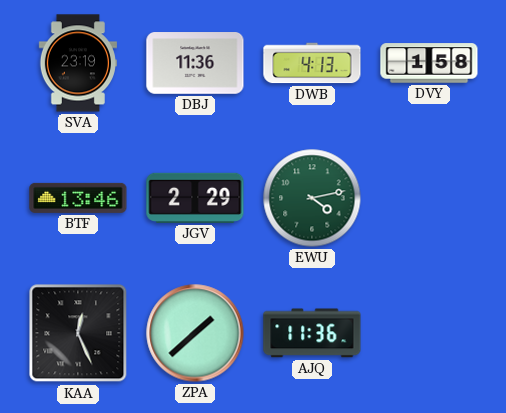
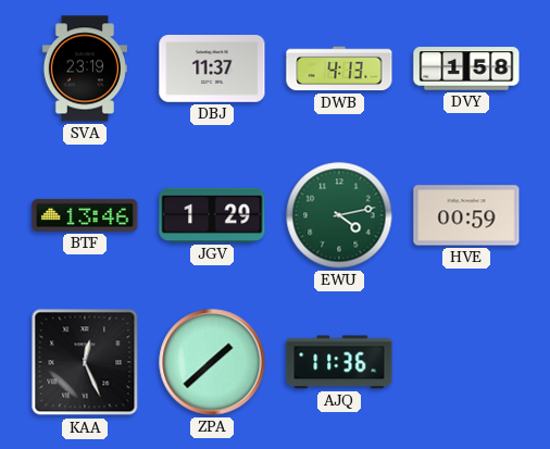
DBJ: 11:36 -> 11:37
JGV: 2:29 -> 1:29
HVE: none -> 00:59
